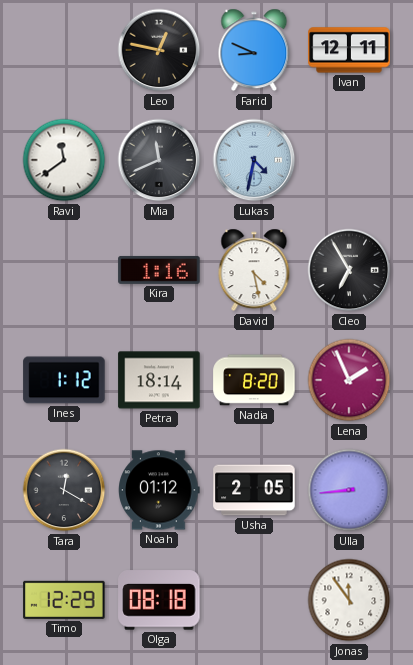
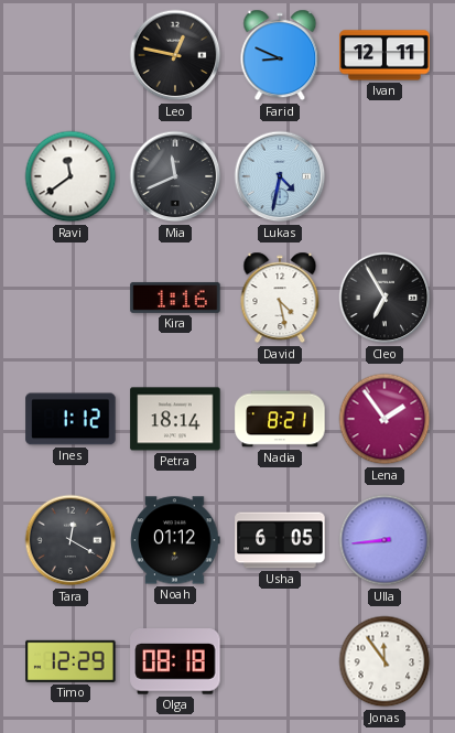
Nadia: 8:20 -> 8:21
Lena: 1:56 -> 1:54
Usha: 2:05 -> 6:05
